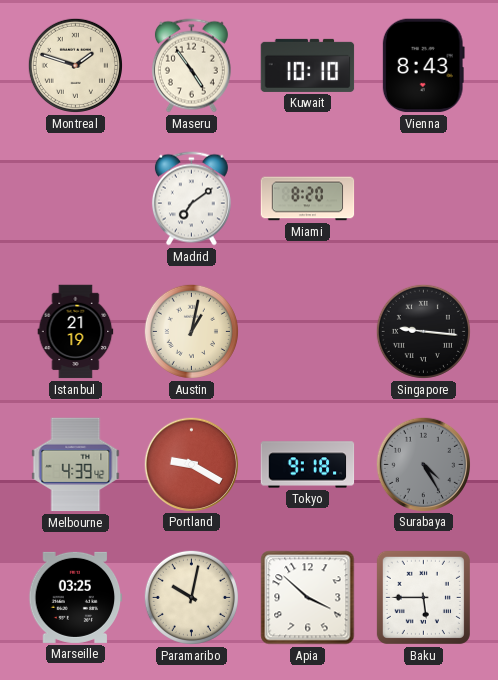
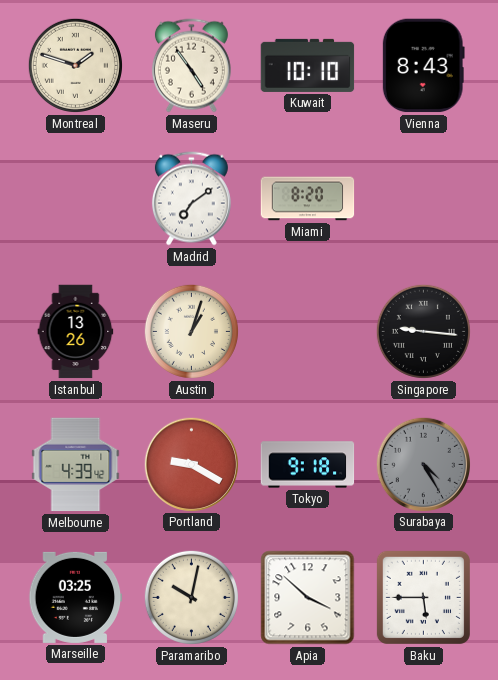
Istanbul: 21:19 -> 13:26
Austin: 1:02 -> 1:03
